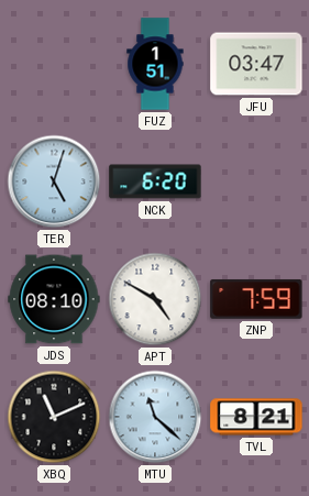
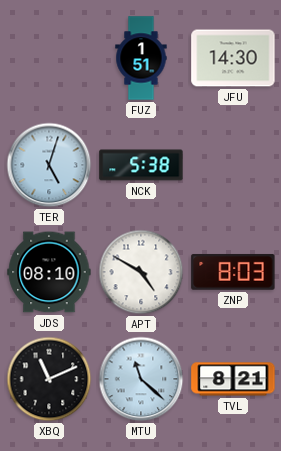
JFU: 03:47 -> 14:30
NCK: 6:20 -> 5:38
ZNP: 7:59 -> 8:03
